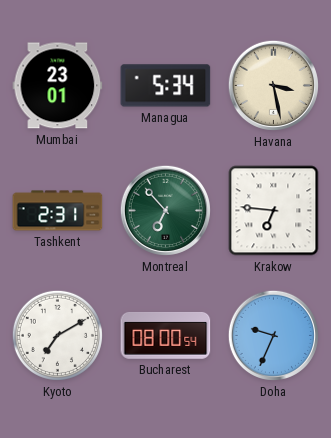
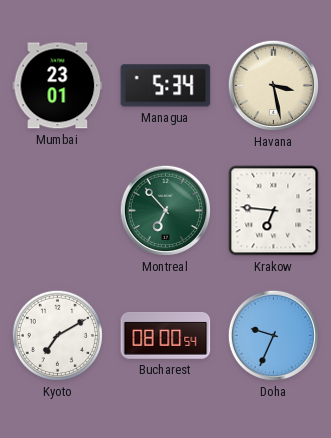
Tashkent: 2:31 -> none
